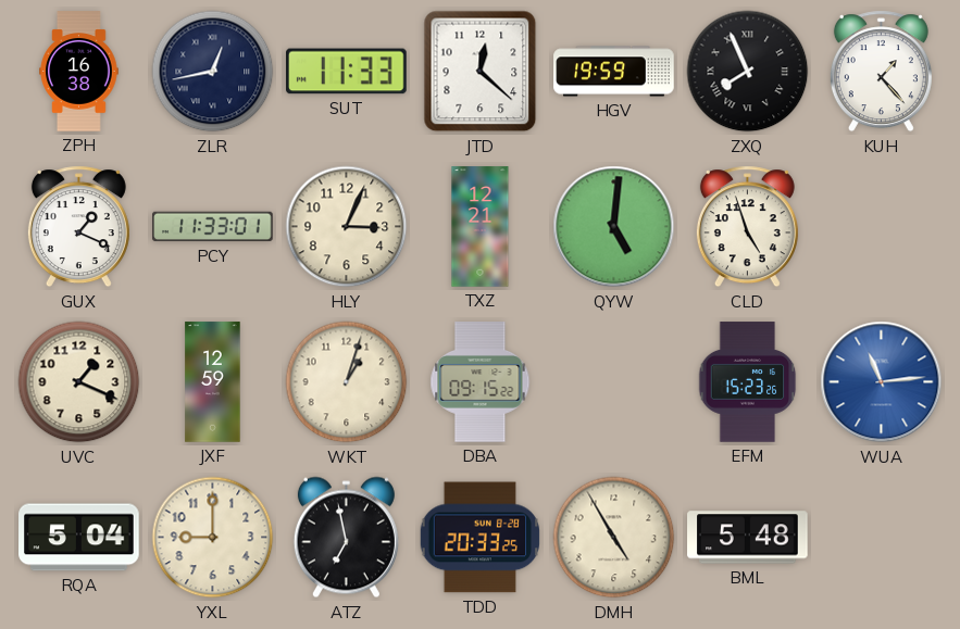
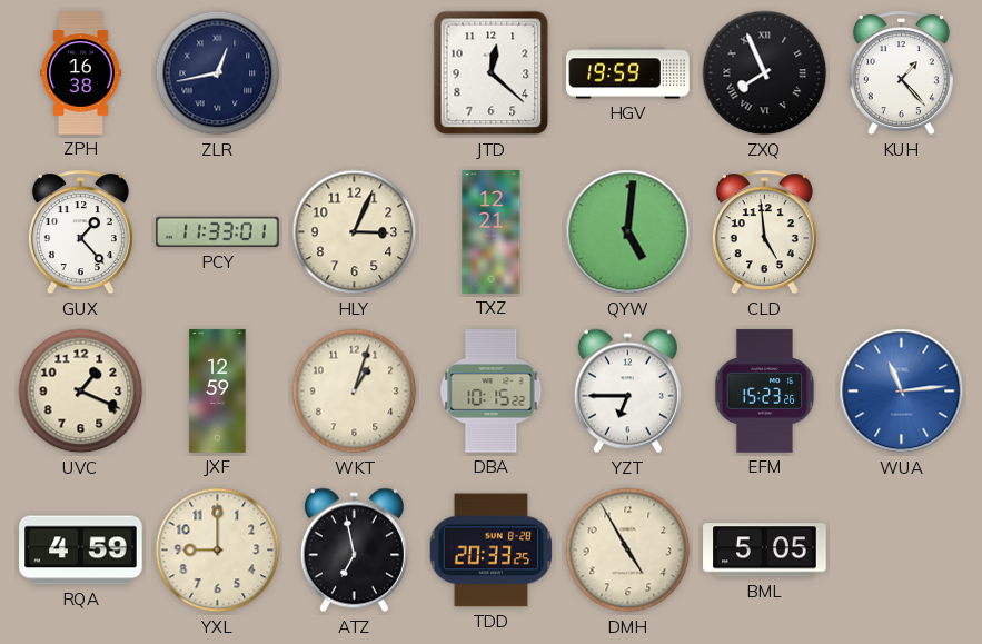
SUT: 11:33 -> none
GUX: 1:19 -> 1:23
CLD: 4:57 -> 4:59
DBA: 09:15 -> 10:15
YZT: none -> 6:45
RQA: 5:04 -> 4:59
BML: 5:48 -> 5:05
